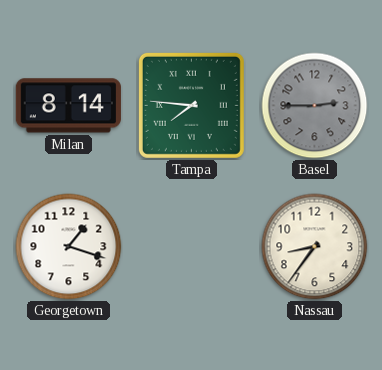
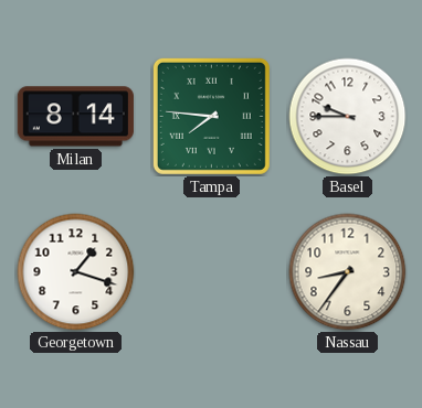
Basel: 2:45 -> 9:45
Basel dial: grey -> white
